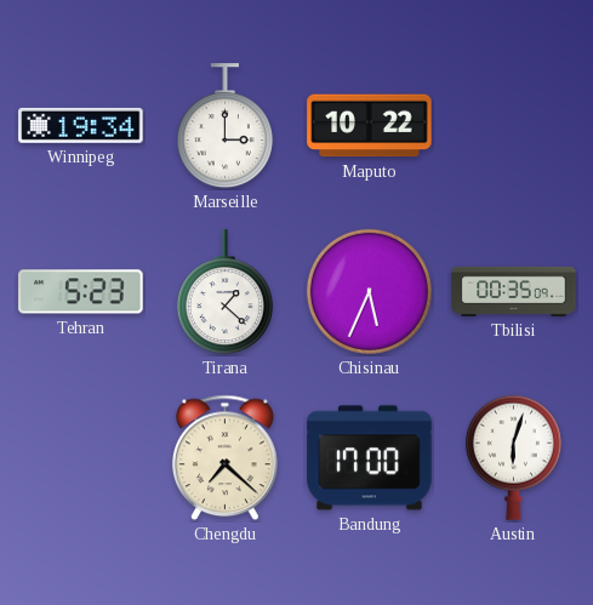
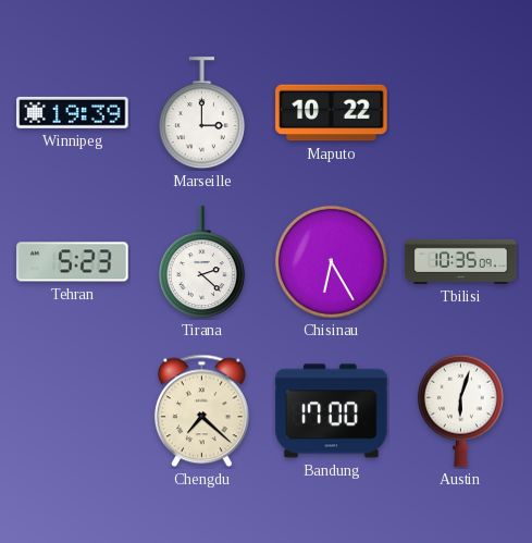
Winnipeg: 19:34 -> 19:39
Tirana: 1:22 -> 2:22
Chisinau: 5:34 -> 6:25
Tbilisi: 00:35 -> 10:35
